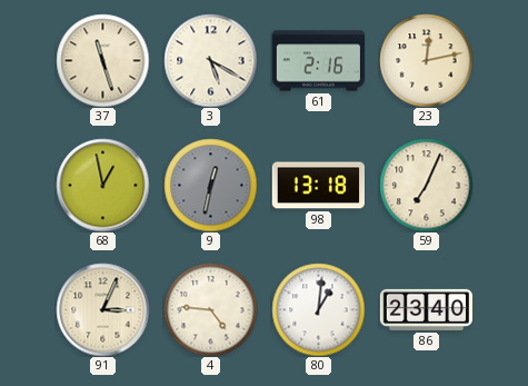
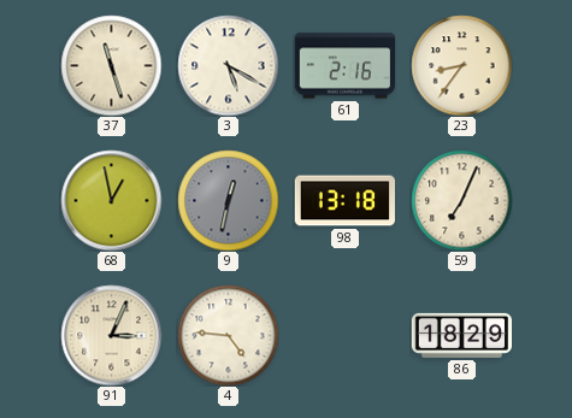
23: 12:13 -> 8:36
80: 1:01 -> none
86: 23:40 -> 18:29
